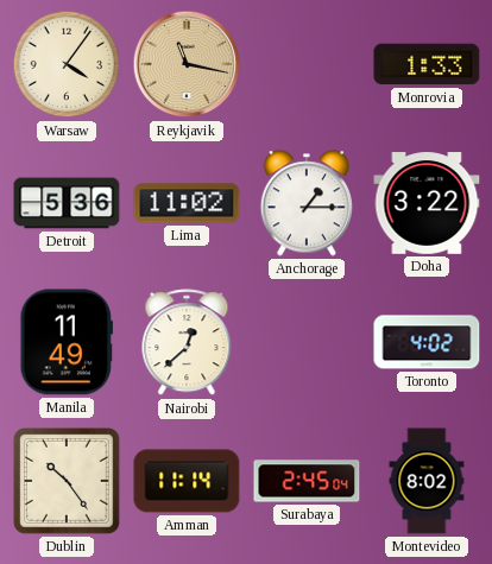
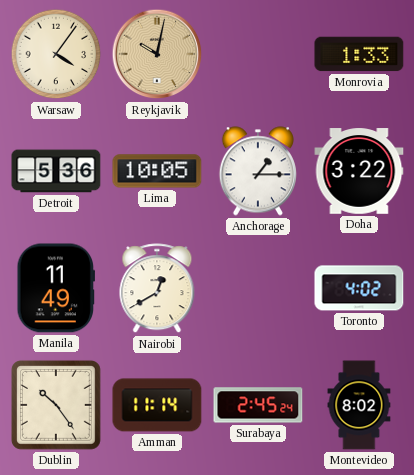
Reykjavik: 11:17 -> 10:02
Lima: 11:02 -> 10:05
Nairobi: 12:38 -> 12:40
Surabaya: 2:45:04 -> 2:45:24
